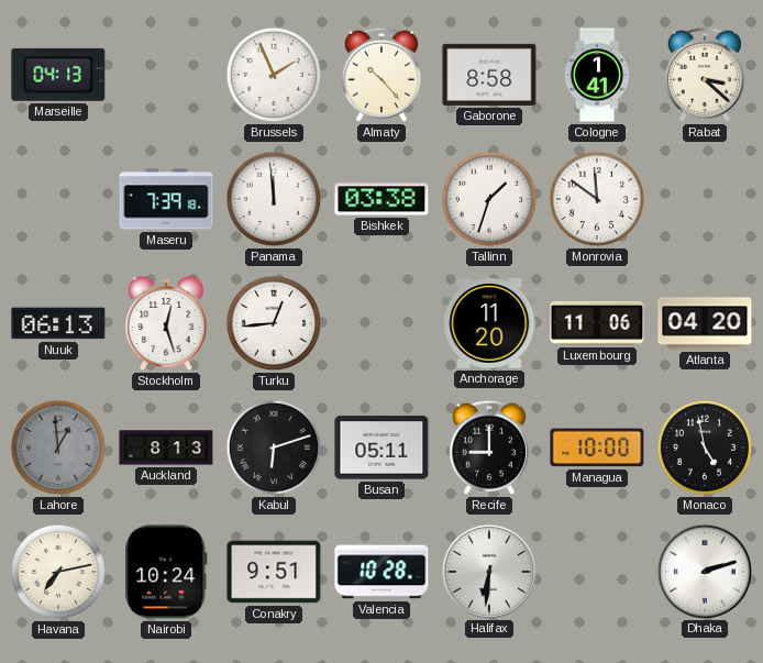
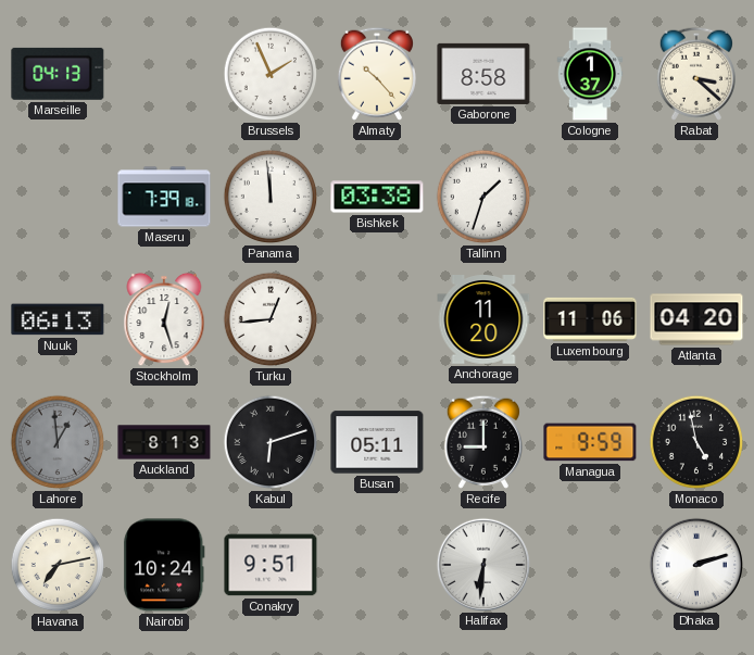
Cologne: 1:41 -> 1:37
Monrovia: 11:51 -> none
Managua: 10:00 -> 9:59
Valencia: 10:28 -> none
